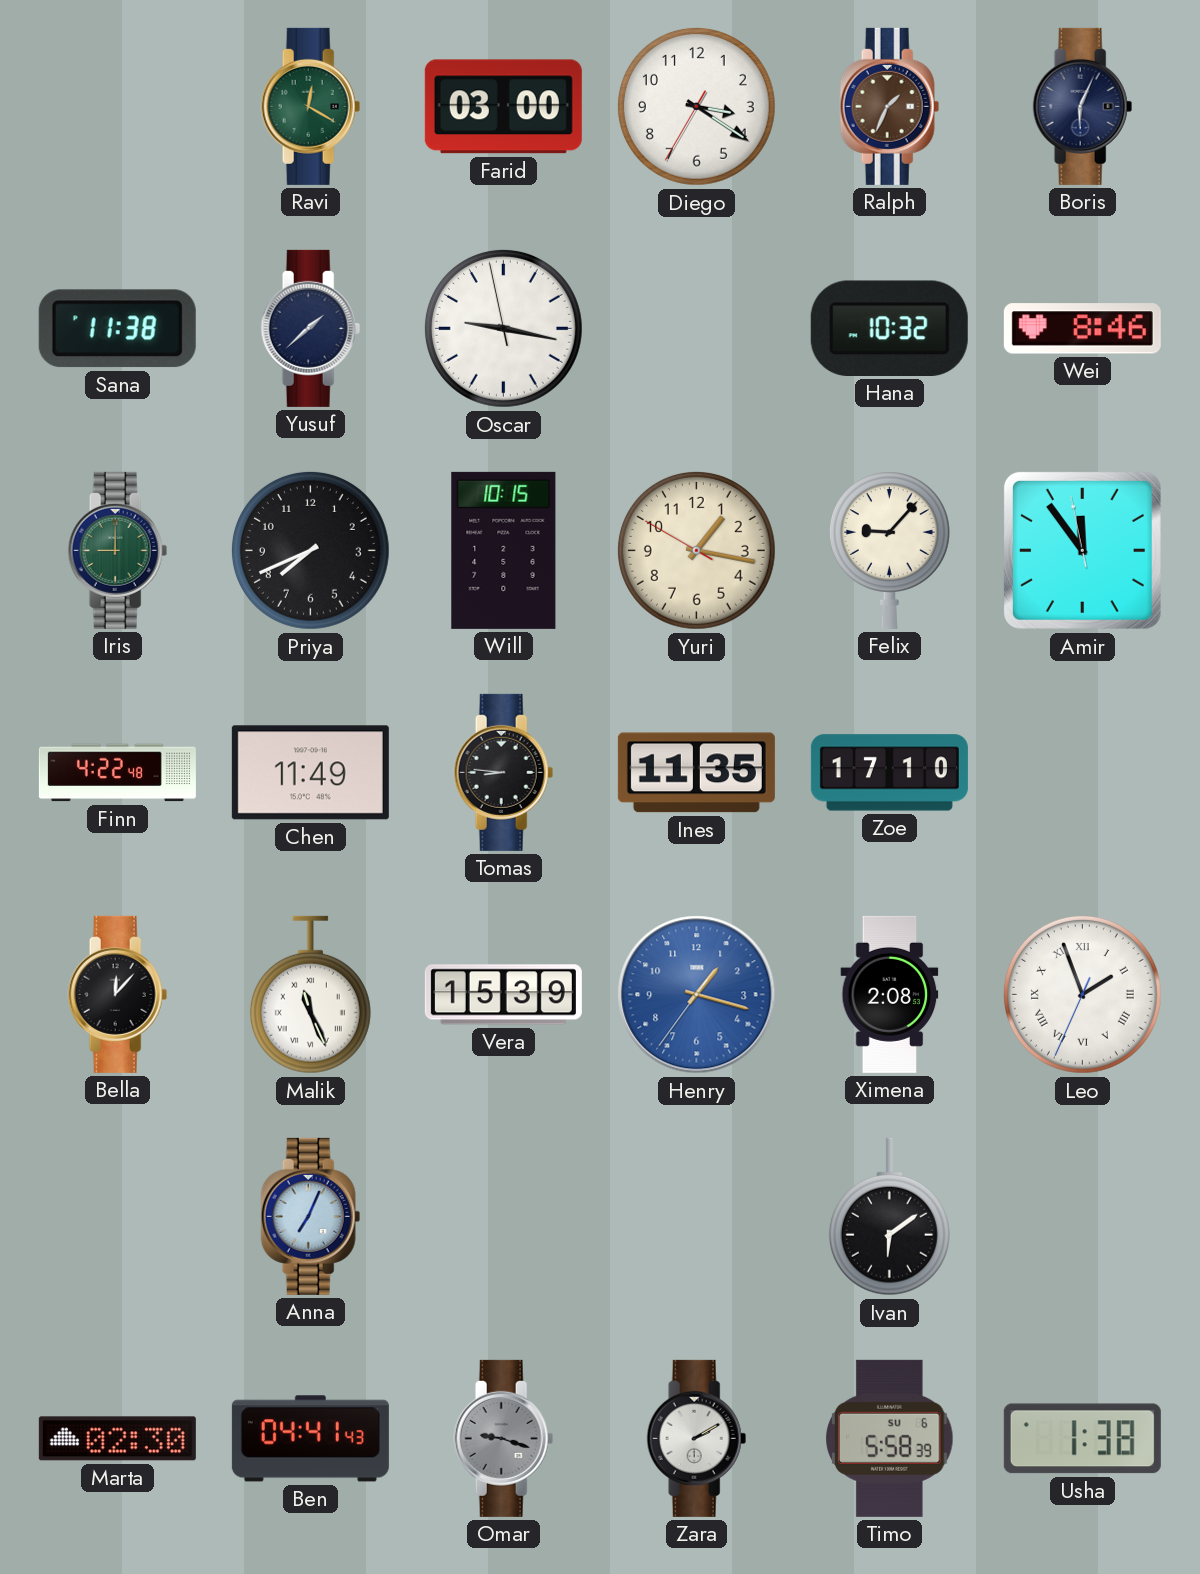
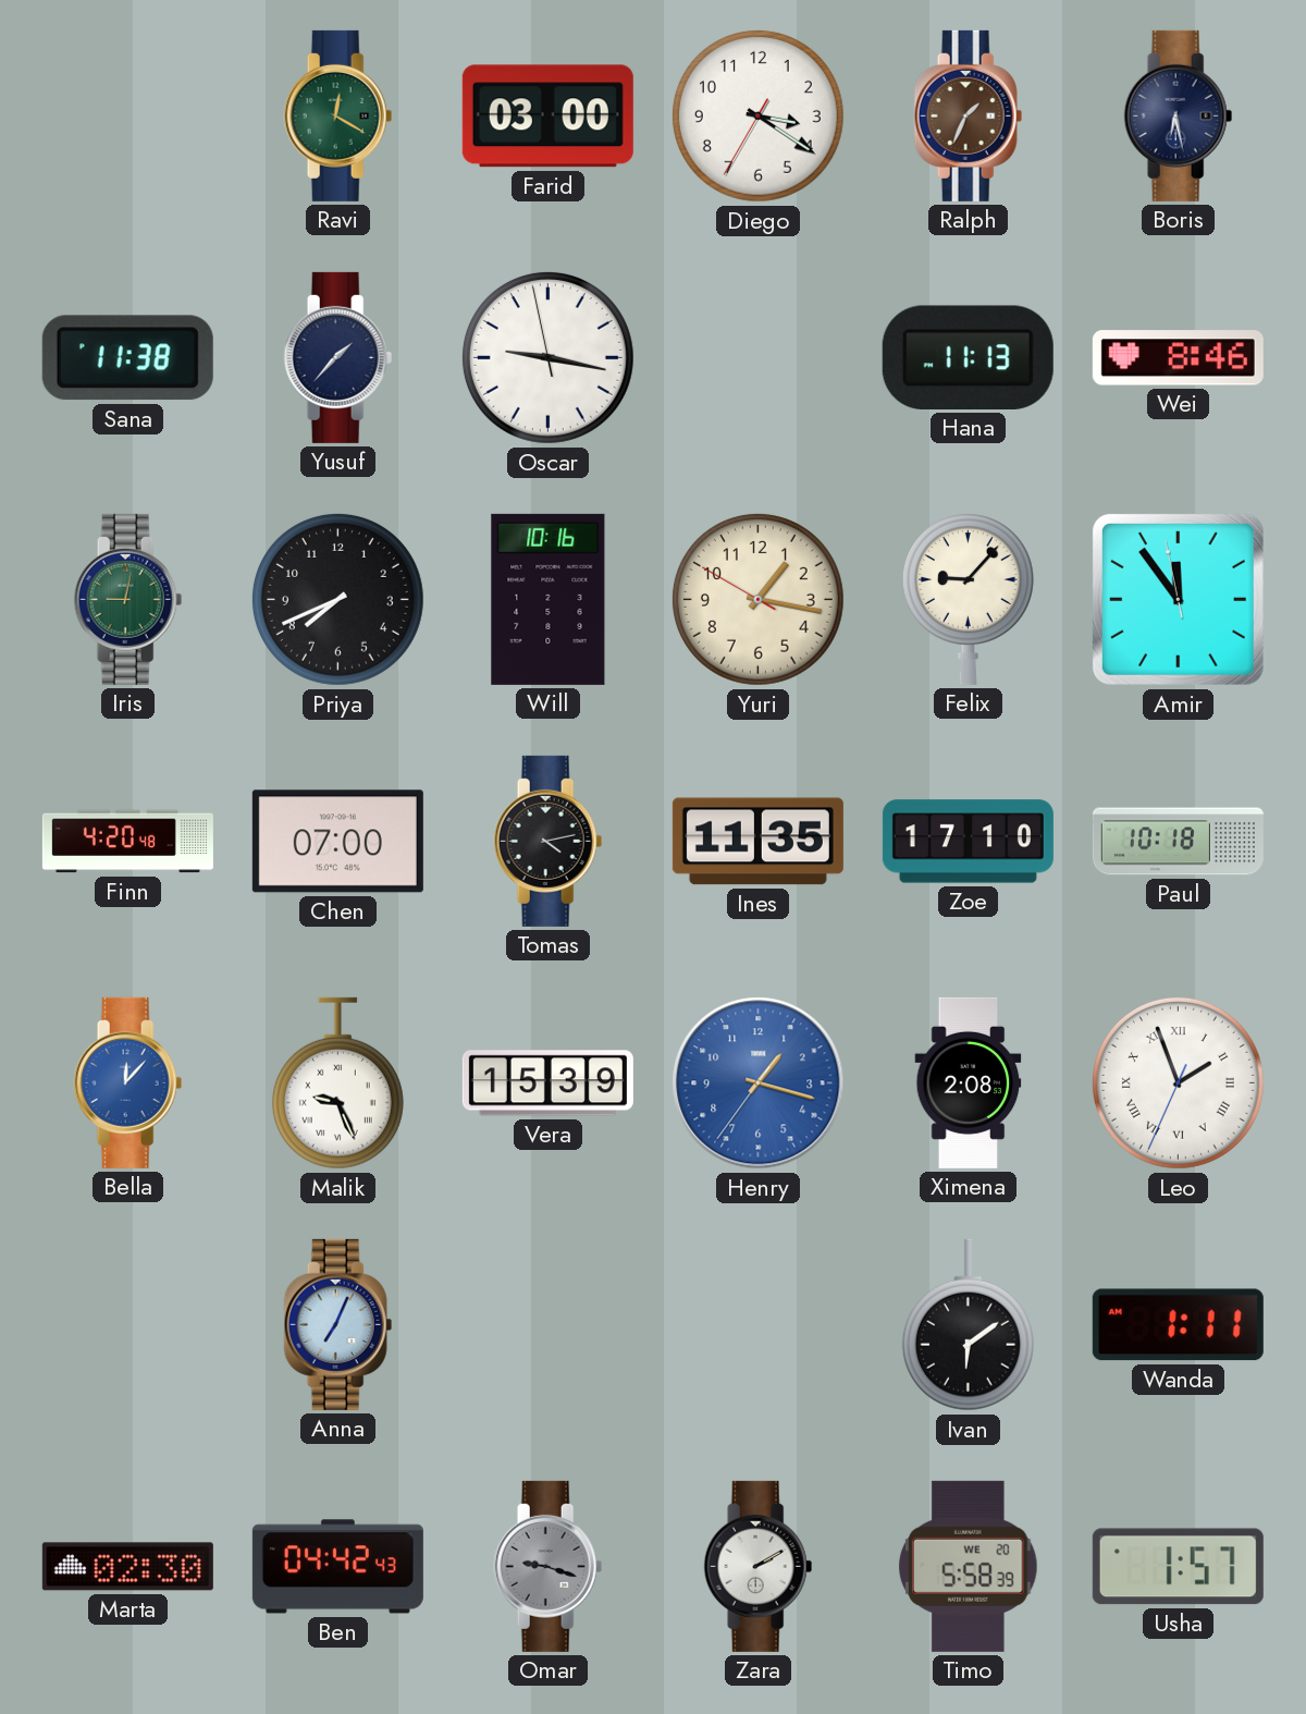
Boris: 6:04 -> 6:28
Yusuf: 1:38 -> 1:37
Hana: 10:32 -> 11:13
Iris: 9:00 -> 9:02
Will: 10:15 -> 10:16
Finn: 4:22 -> 4:20
Chen: 11:49 -> 07:00
Tomas: 8:46 -> 4:13
Paul: none -> 10:18
Bella dial: black -> blue
Malik: 11:26 -> 9:26
Wanda: none -> 1:11
Ben: 04:41 -> 04:42
Timo date: SU 6 -> WE 20
Usha: 1:38 -> 1:57
